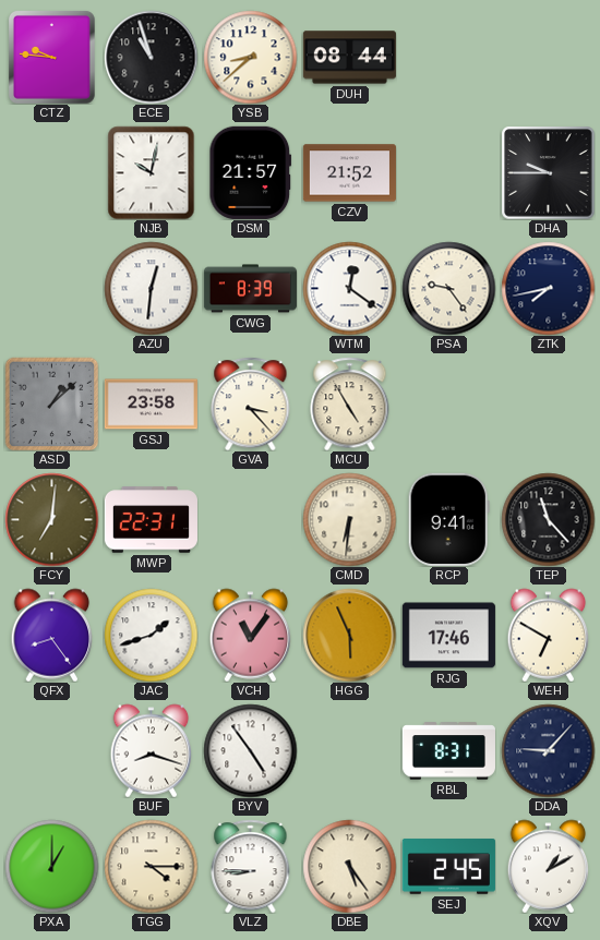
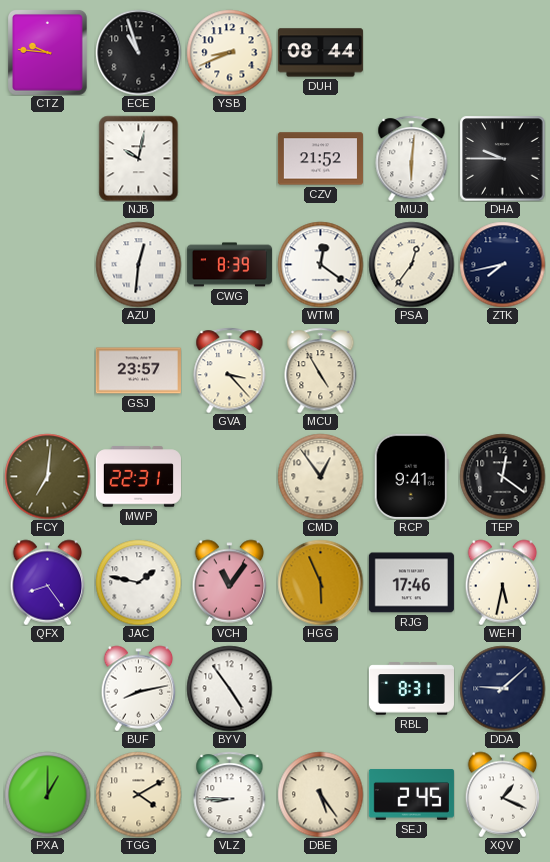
YSB: 8:38 -> 8:41
DSM: 21:57 -> none
MUJ: none -> 6:01
PSA: 9:24 -> 12:36
ASD: 1:08 -> none
GSJ: 23:58 -> 23:57
CMD: 6:31 -> 12:54
TEP: 11:23 -> 12:21
JAC: 1:42 -> 1:47
WEH: 6:50 -> 5:32
BUF: 8:18 -> 8:13
DDA: 9:07 -> 9:08
TGG: 4:15 -> 4:10
XQV: 1:10 -> 1:19
